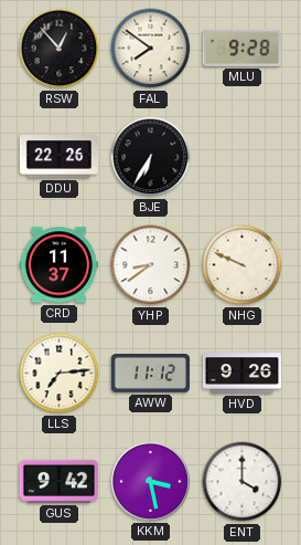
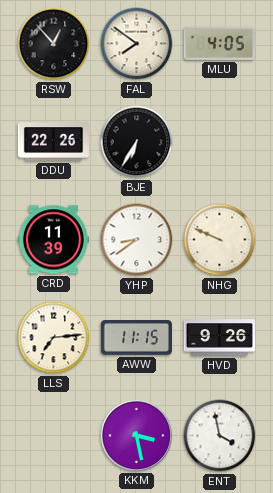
MLU: 9:28 -> 4:05
CRD: 11:37 -> 11:39
AWW: 11:12 -> 11:15
GUS: 9:42 -> none
ENT: 4:00 -> 3:58
